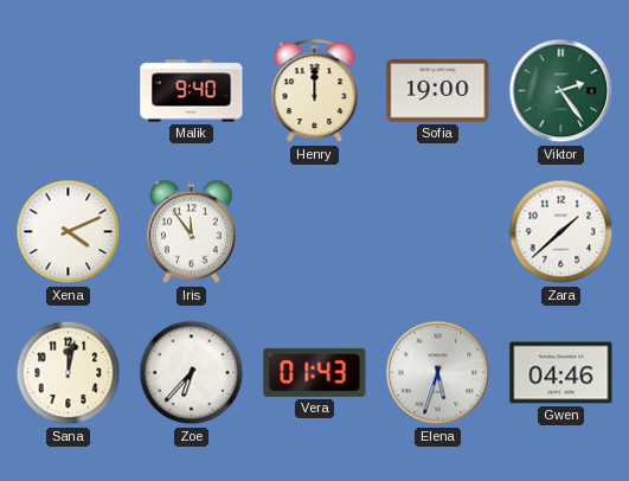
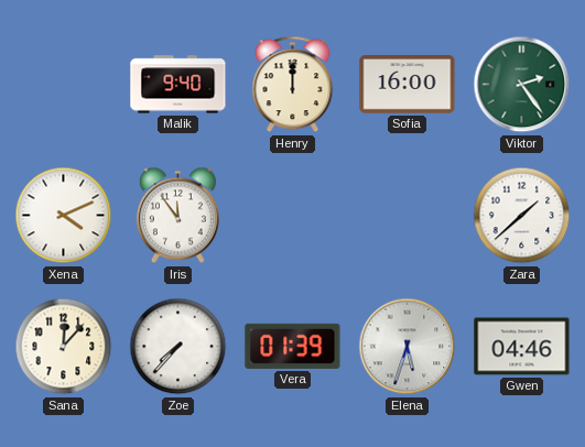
Sofia: 19:00 -> 16:00
Sana: 12:02 -> 12:07
Zoe: 6:37 -> 7:37
Vera: 01:43 -> 01:39
